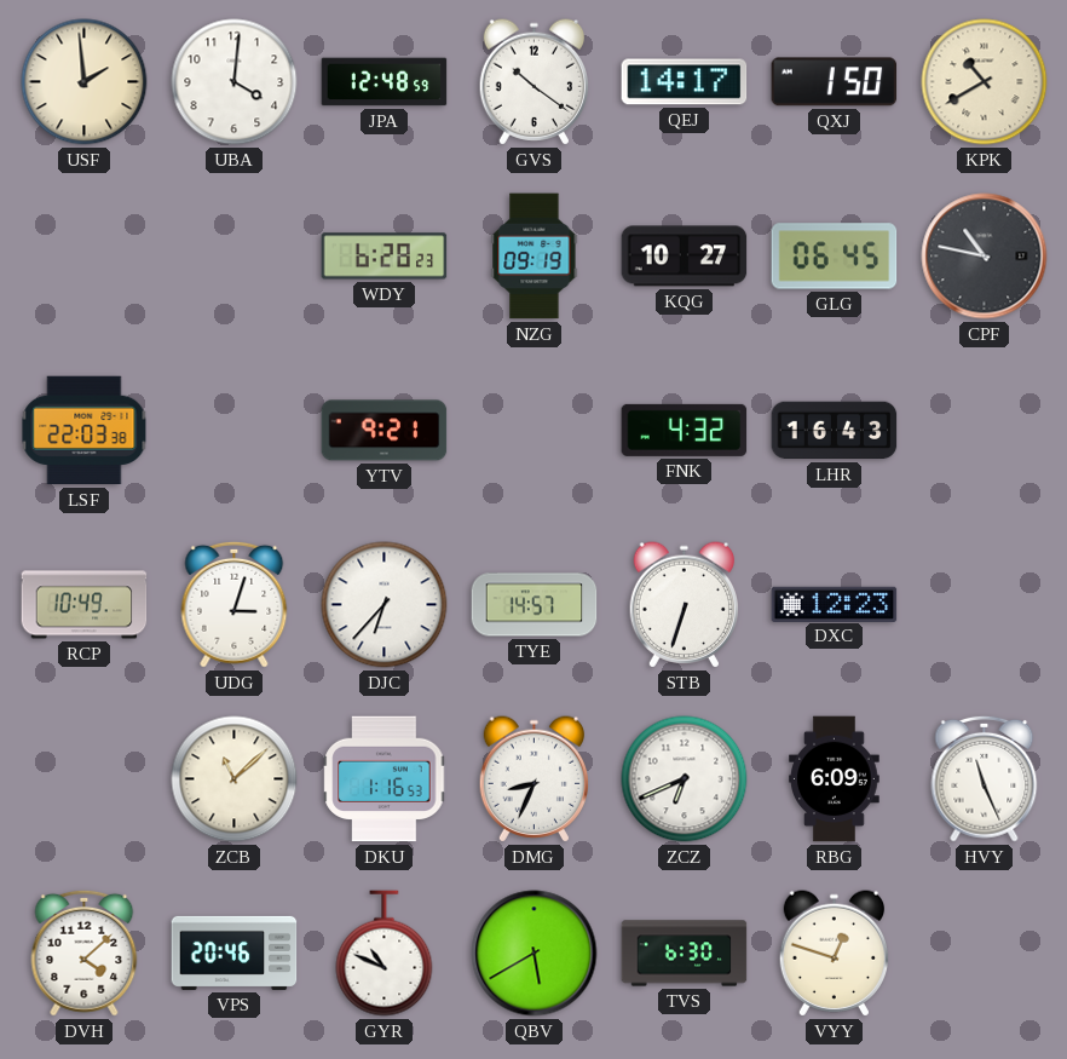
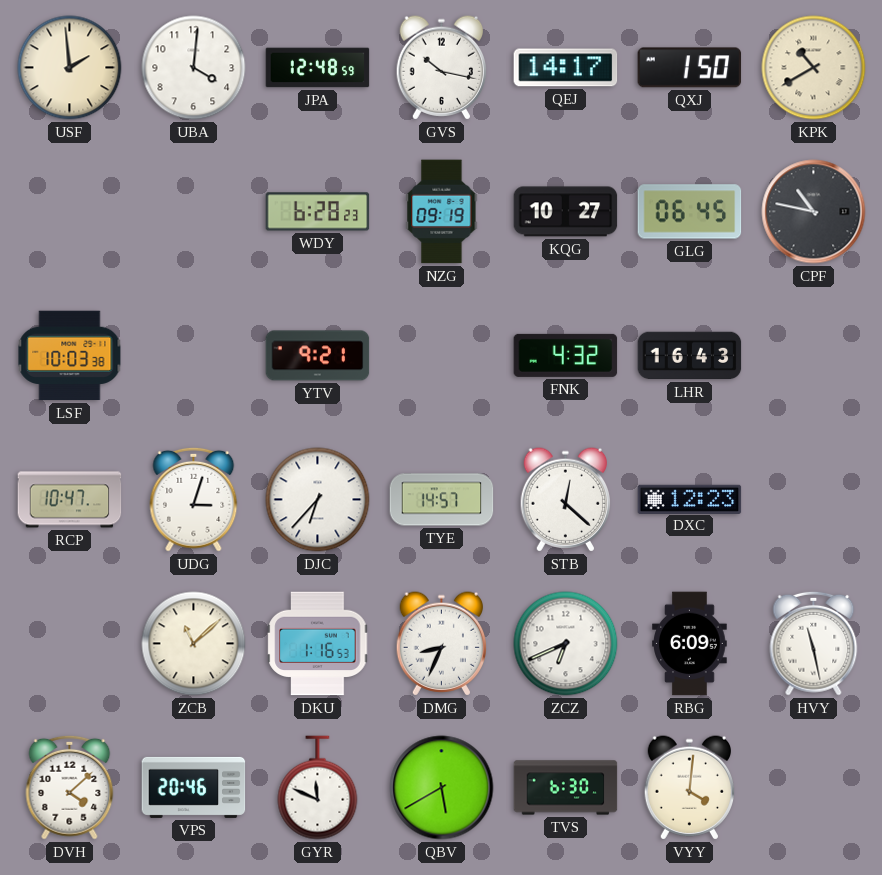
GVS: 10:21 -> 10:17
LSF: 22:03 -> 10:03
RCP: 10:49 -> 10:47
STB: 6:33 -> 12:22
HVY: 11:26 -> 11:28
GYR: 10:49 -> 11:49
VYY: 12:48 -> 4:01
